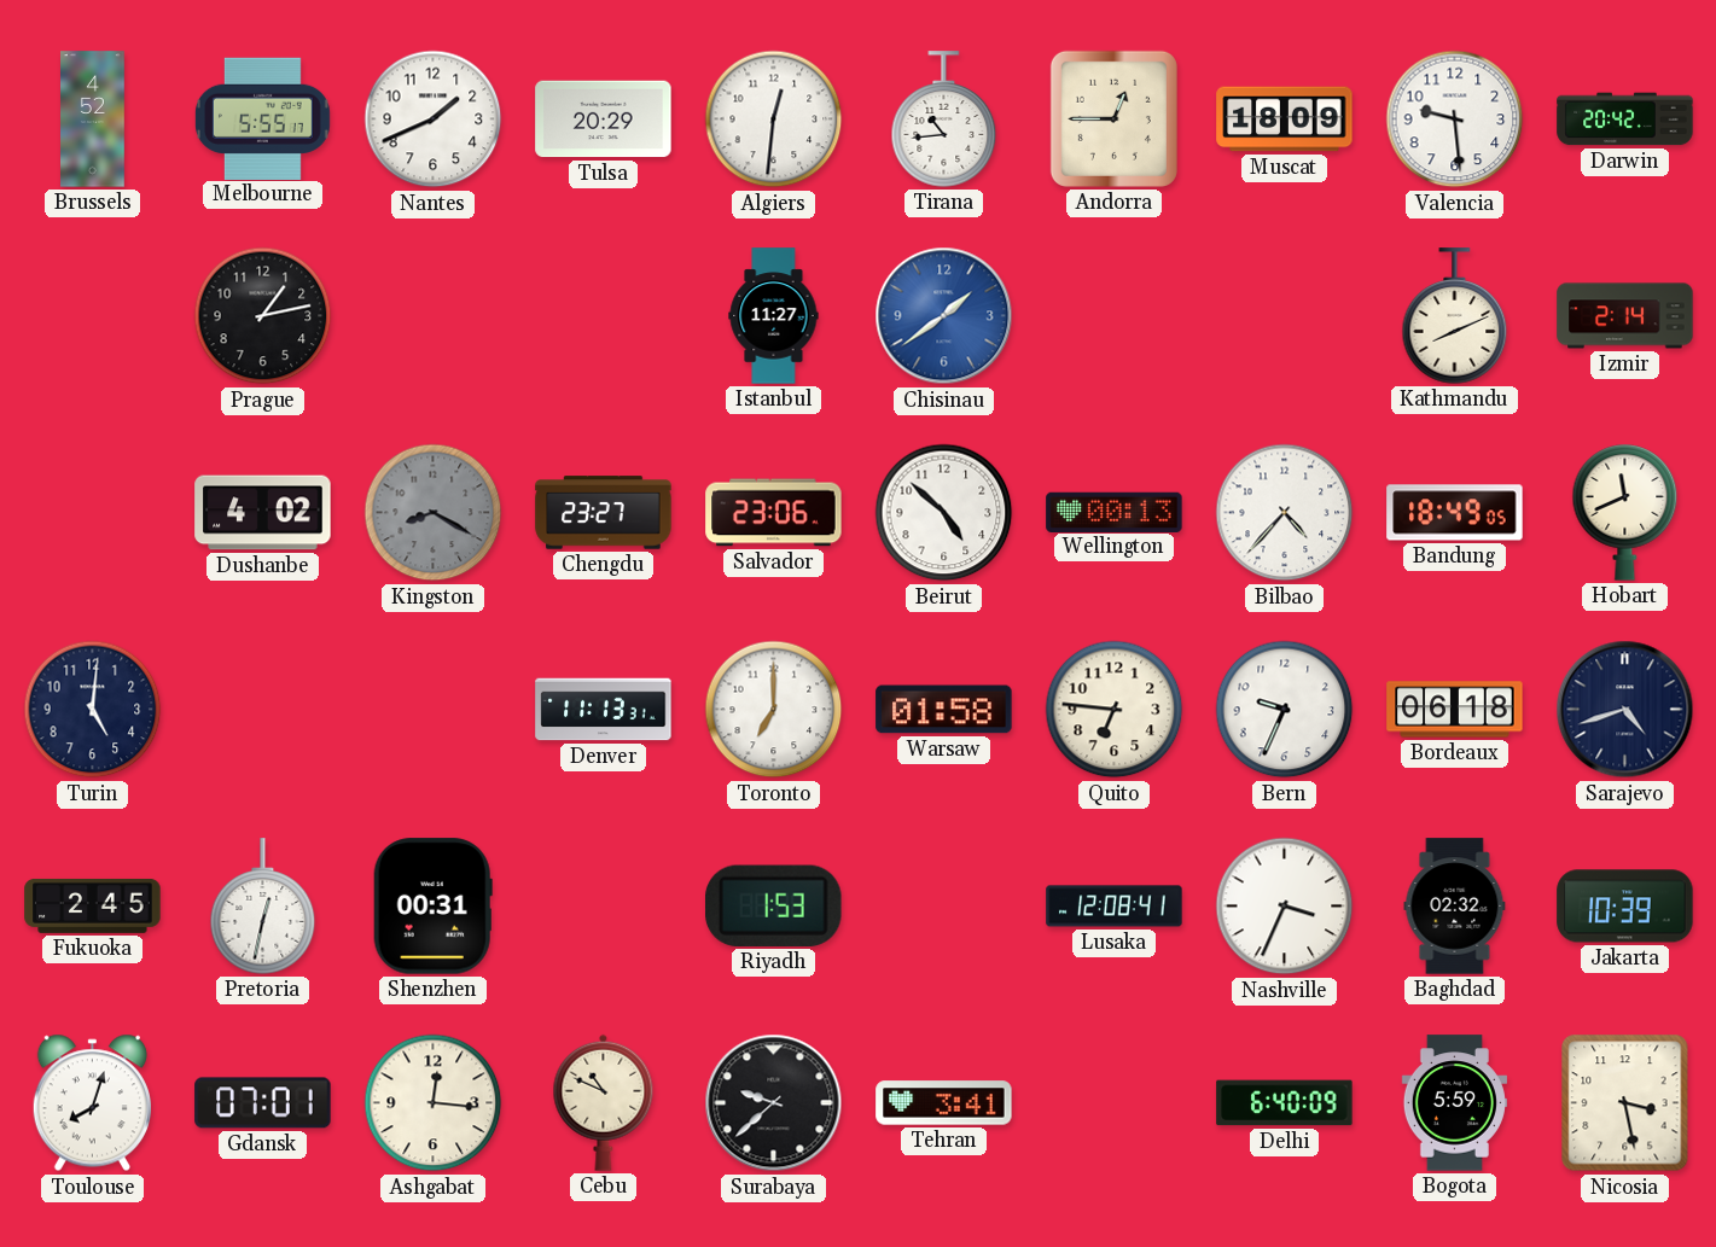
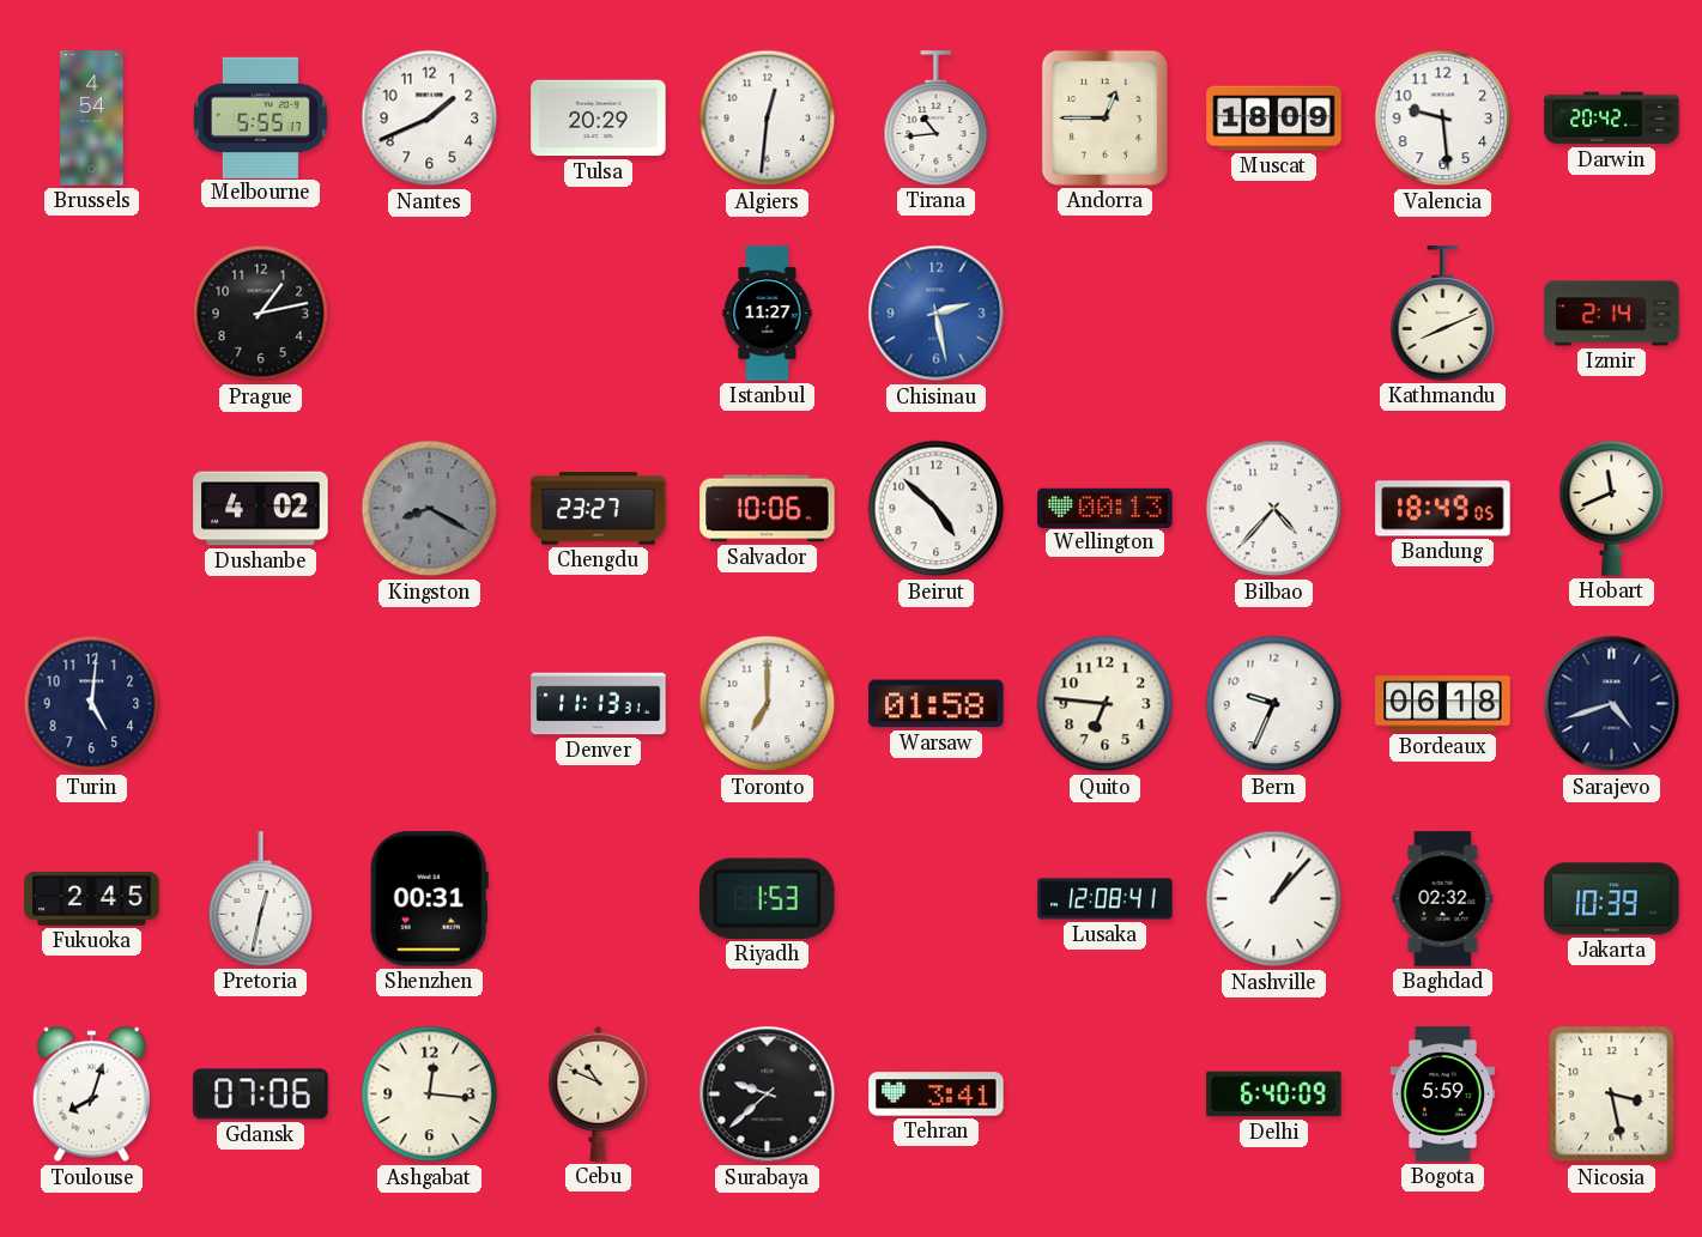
Brussels: 4:52 -> 4:54
Chisinau: 1:39 -> 2:28
Salvador: 23:06 -> 10:06
Nashville: 3:34 -> 1:07
Gdansk: 07:01 -> 07:06
